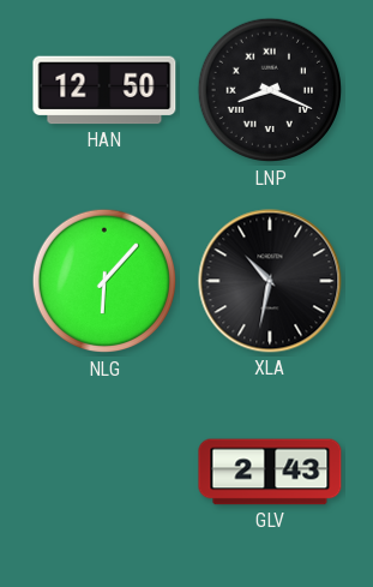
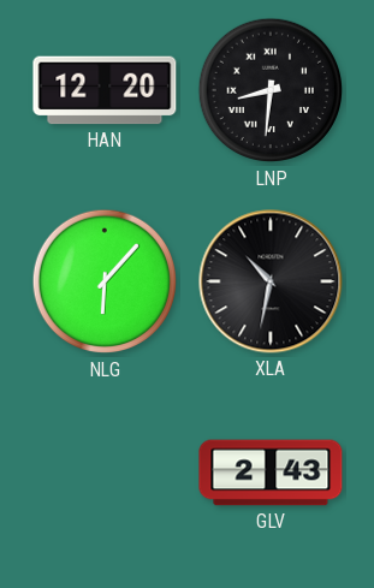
HAN: 12:50 -> 12:20
LNP: 8:19 -> 8:31
